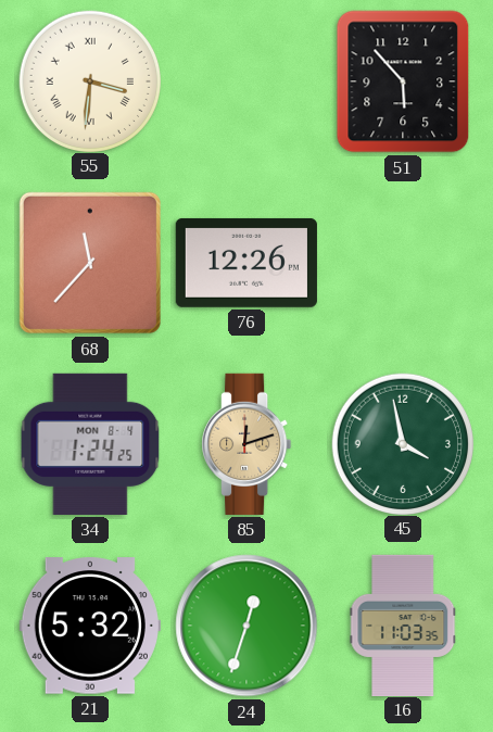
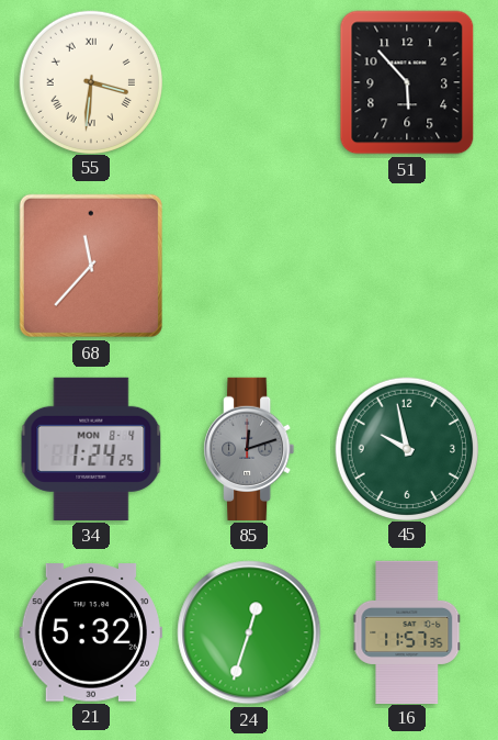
76: 12:26 -> none
85 dial: champagne -> grey
45: 3:58 -> 9:58
16: 11:03 -> 11:57
